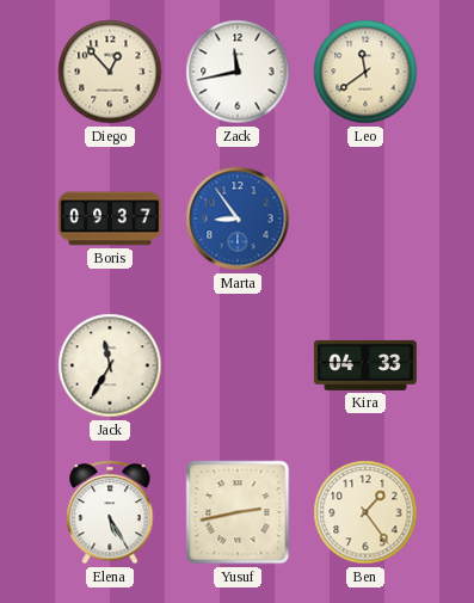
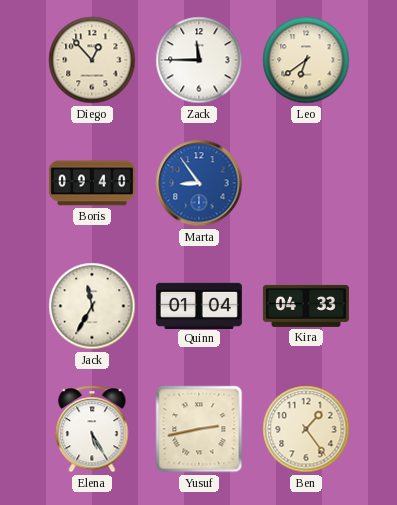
Zack: 11:43 -> 11:45
Leo: 11:39 -> 6:39
Boris: 09:37 -> 09:40
Quinn: none -> 01:04
